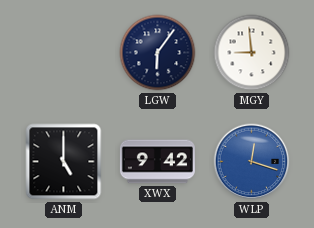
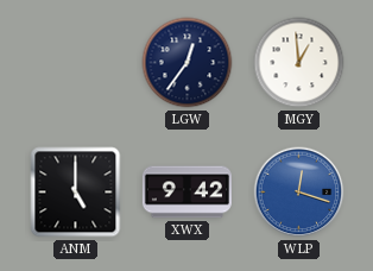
LGW: 6:06 -> 12:36
MGY: 8:59 -> 12:59
